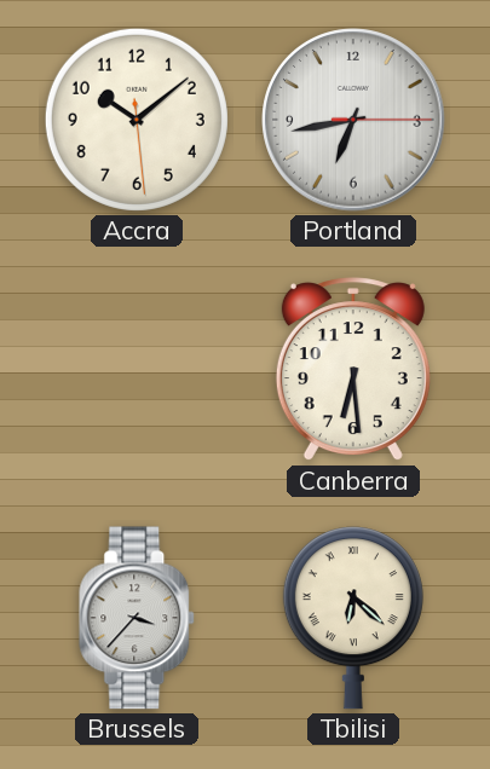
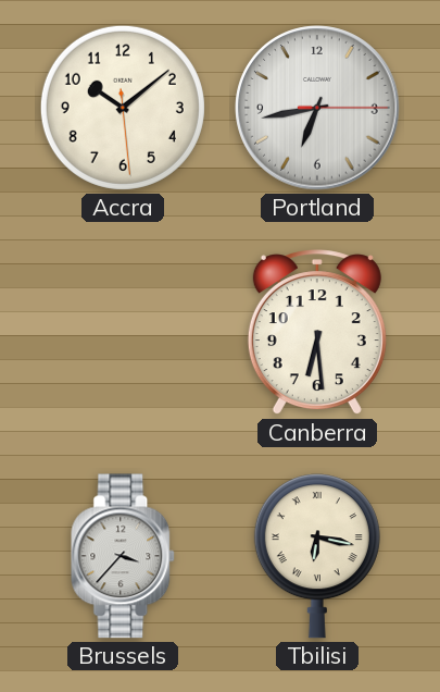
Tbilisi: 6:22 -> 6:17
